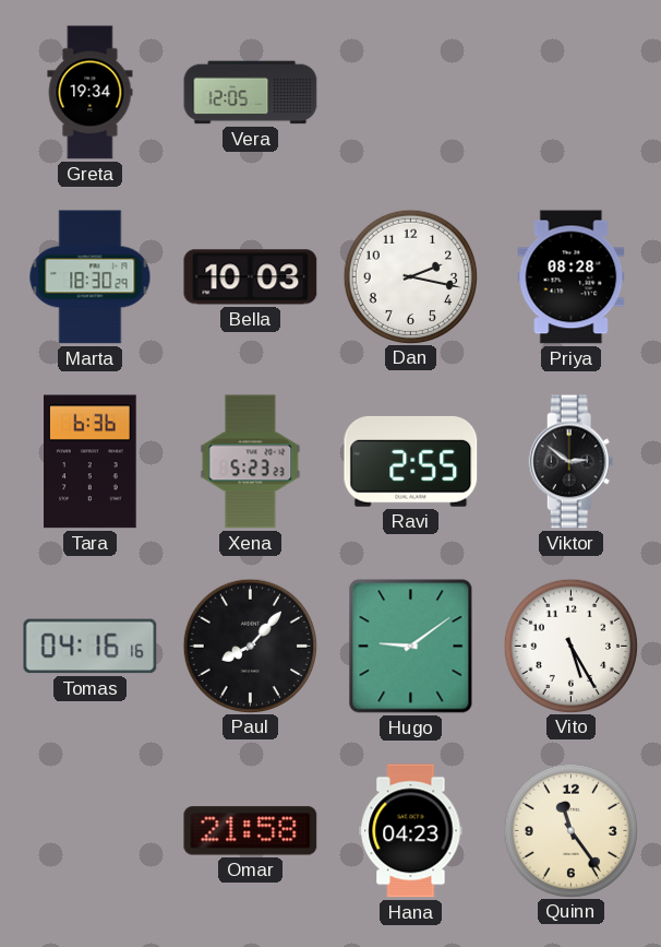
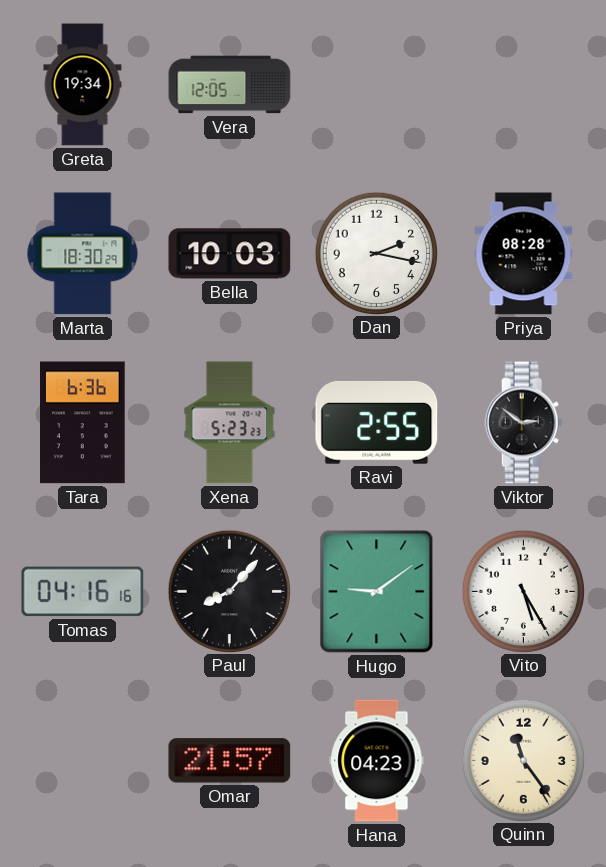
Omar: 21:58 -> 21:57
